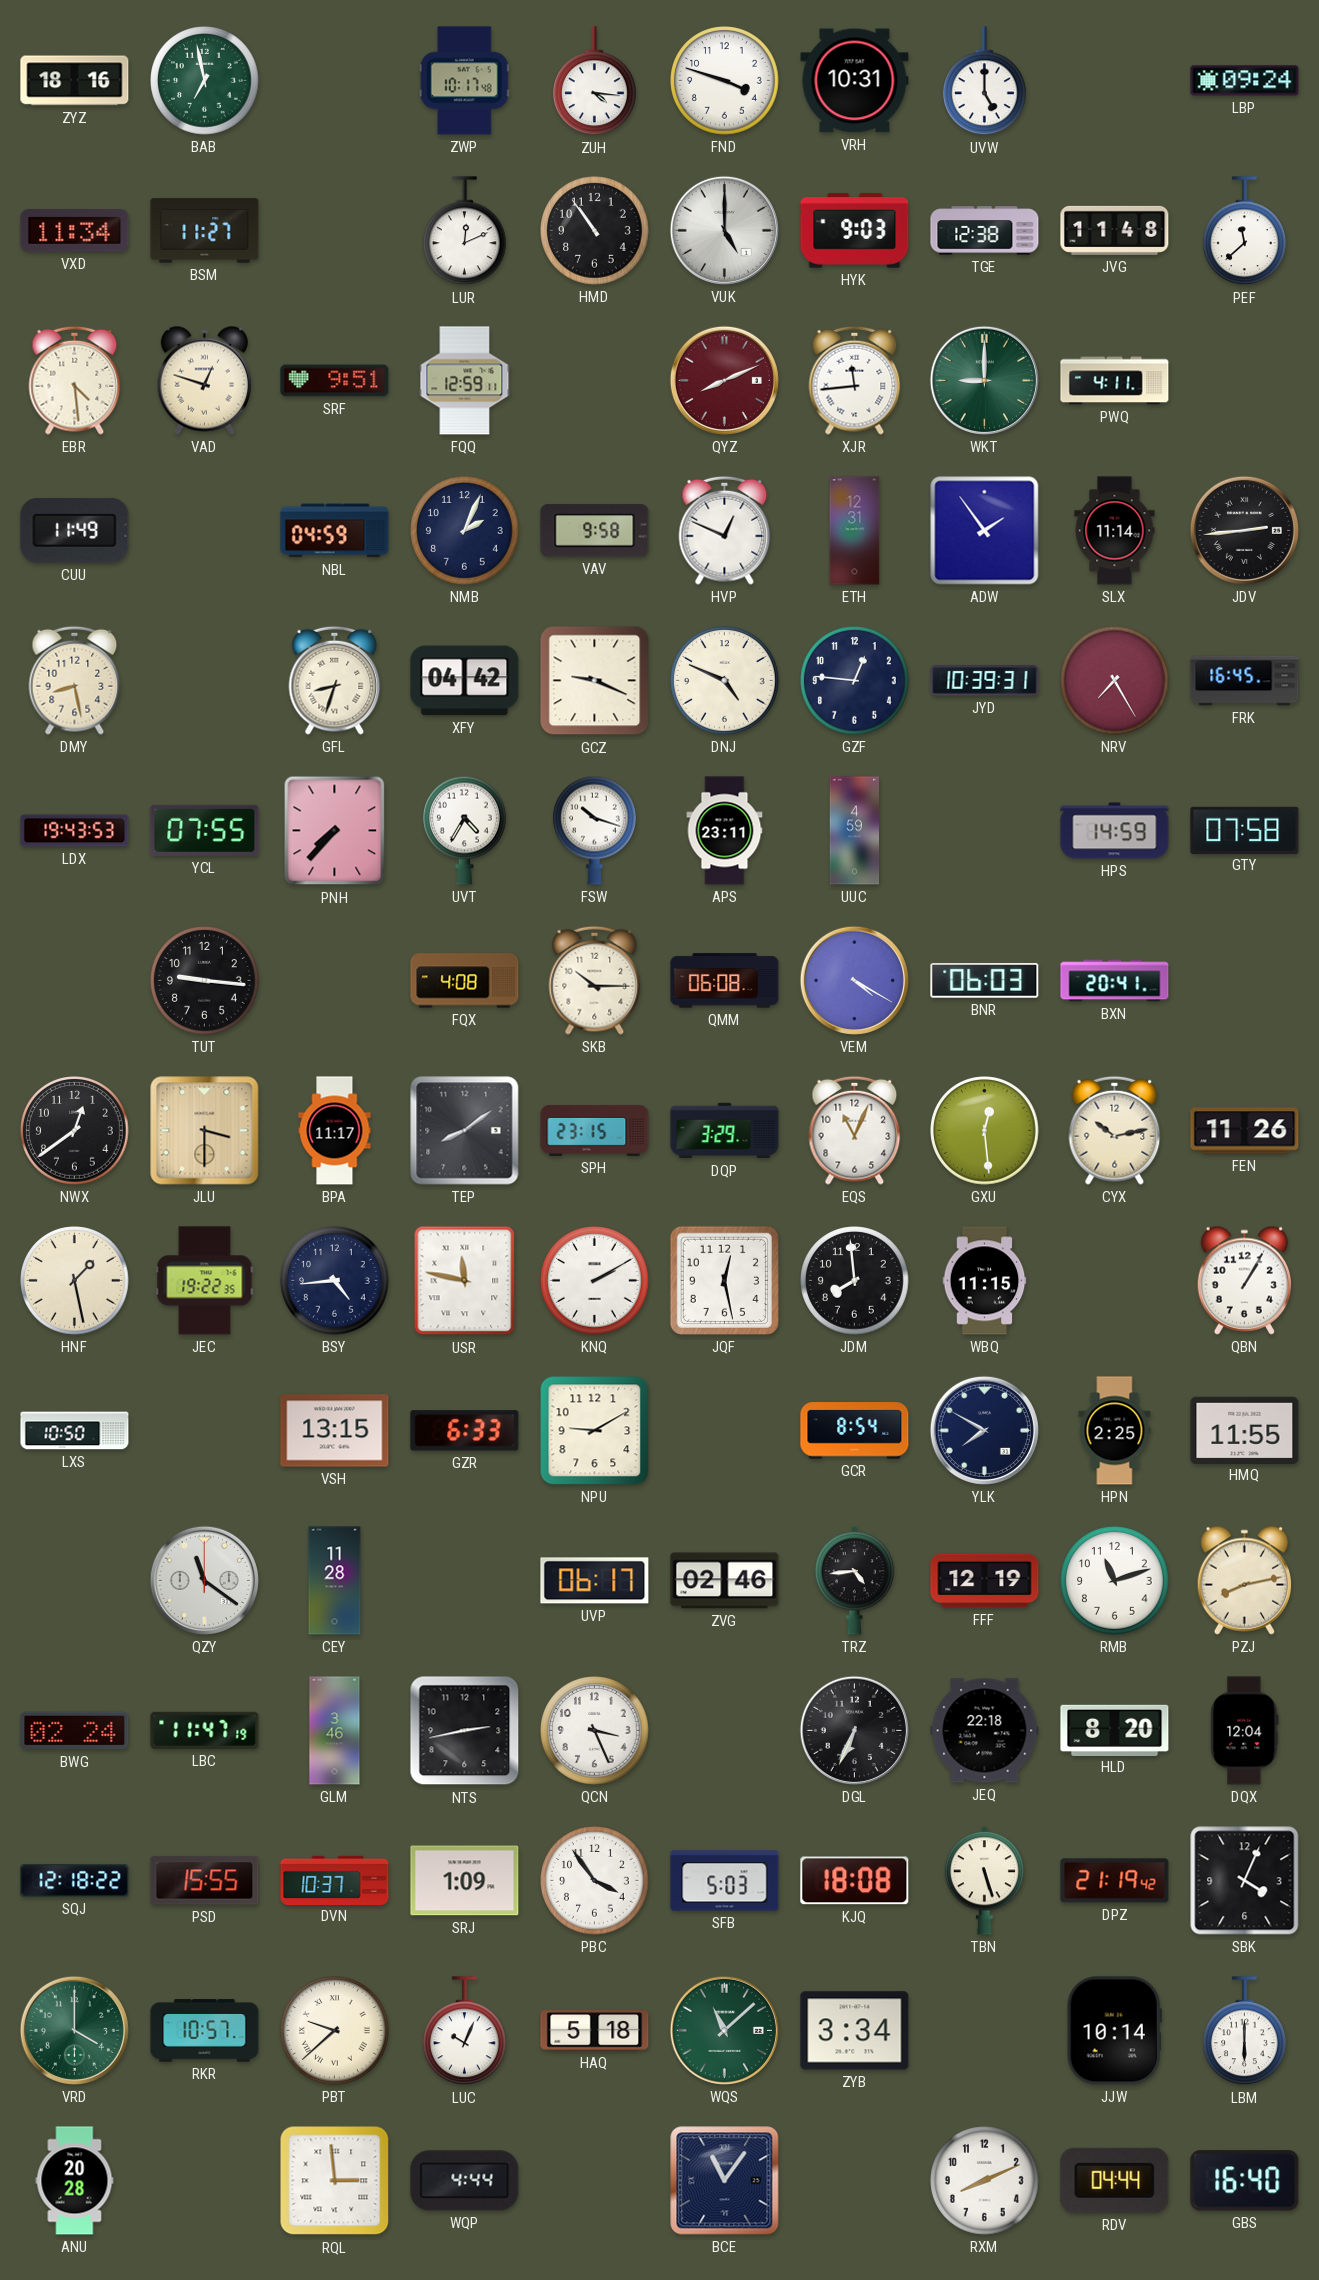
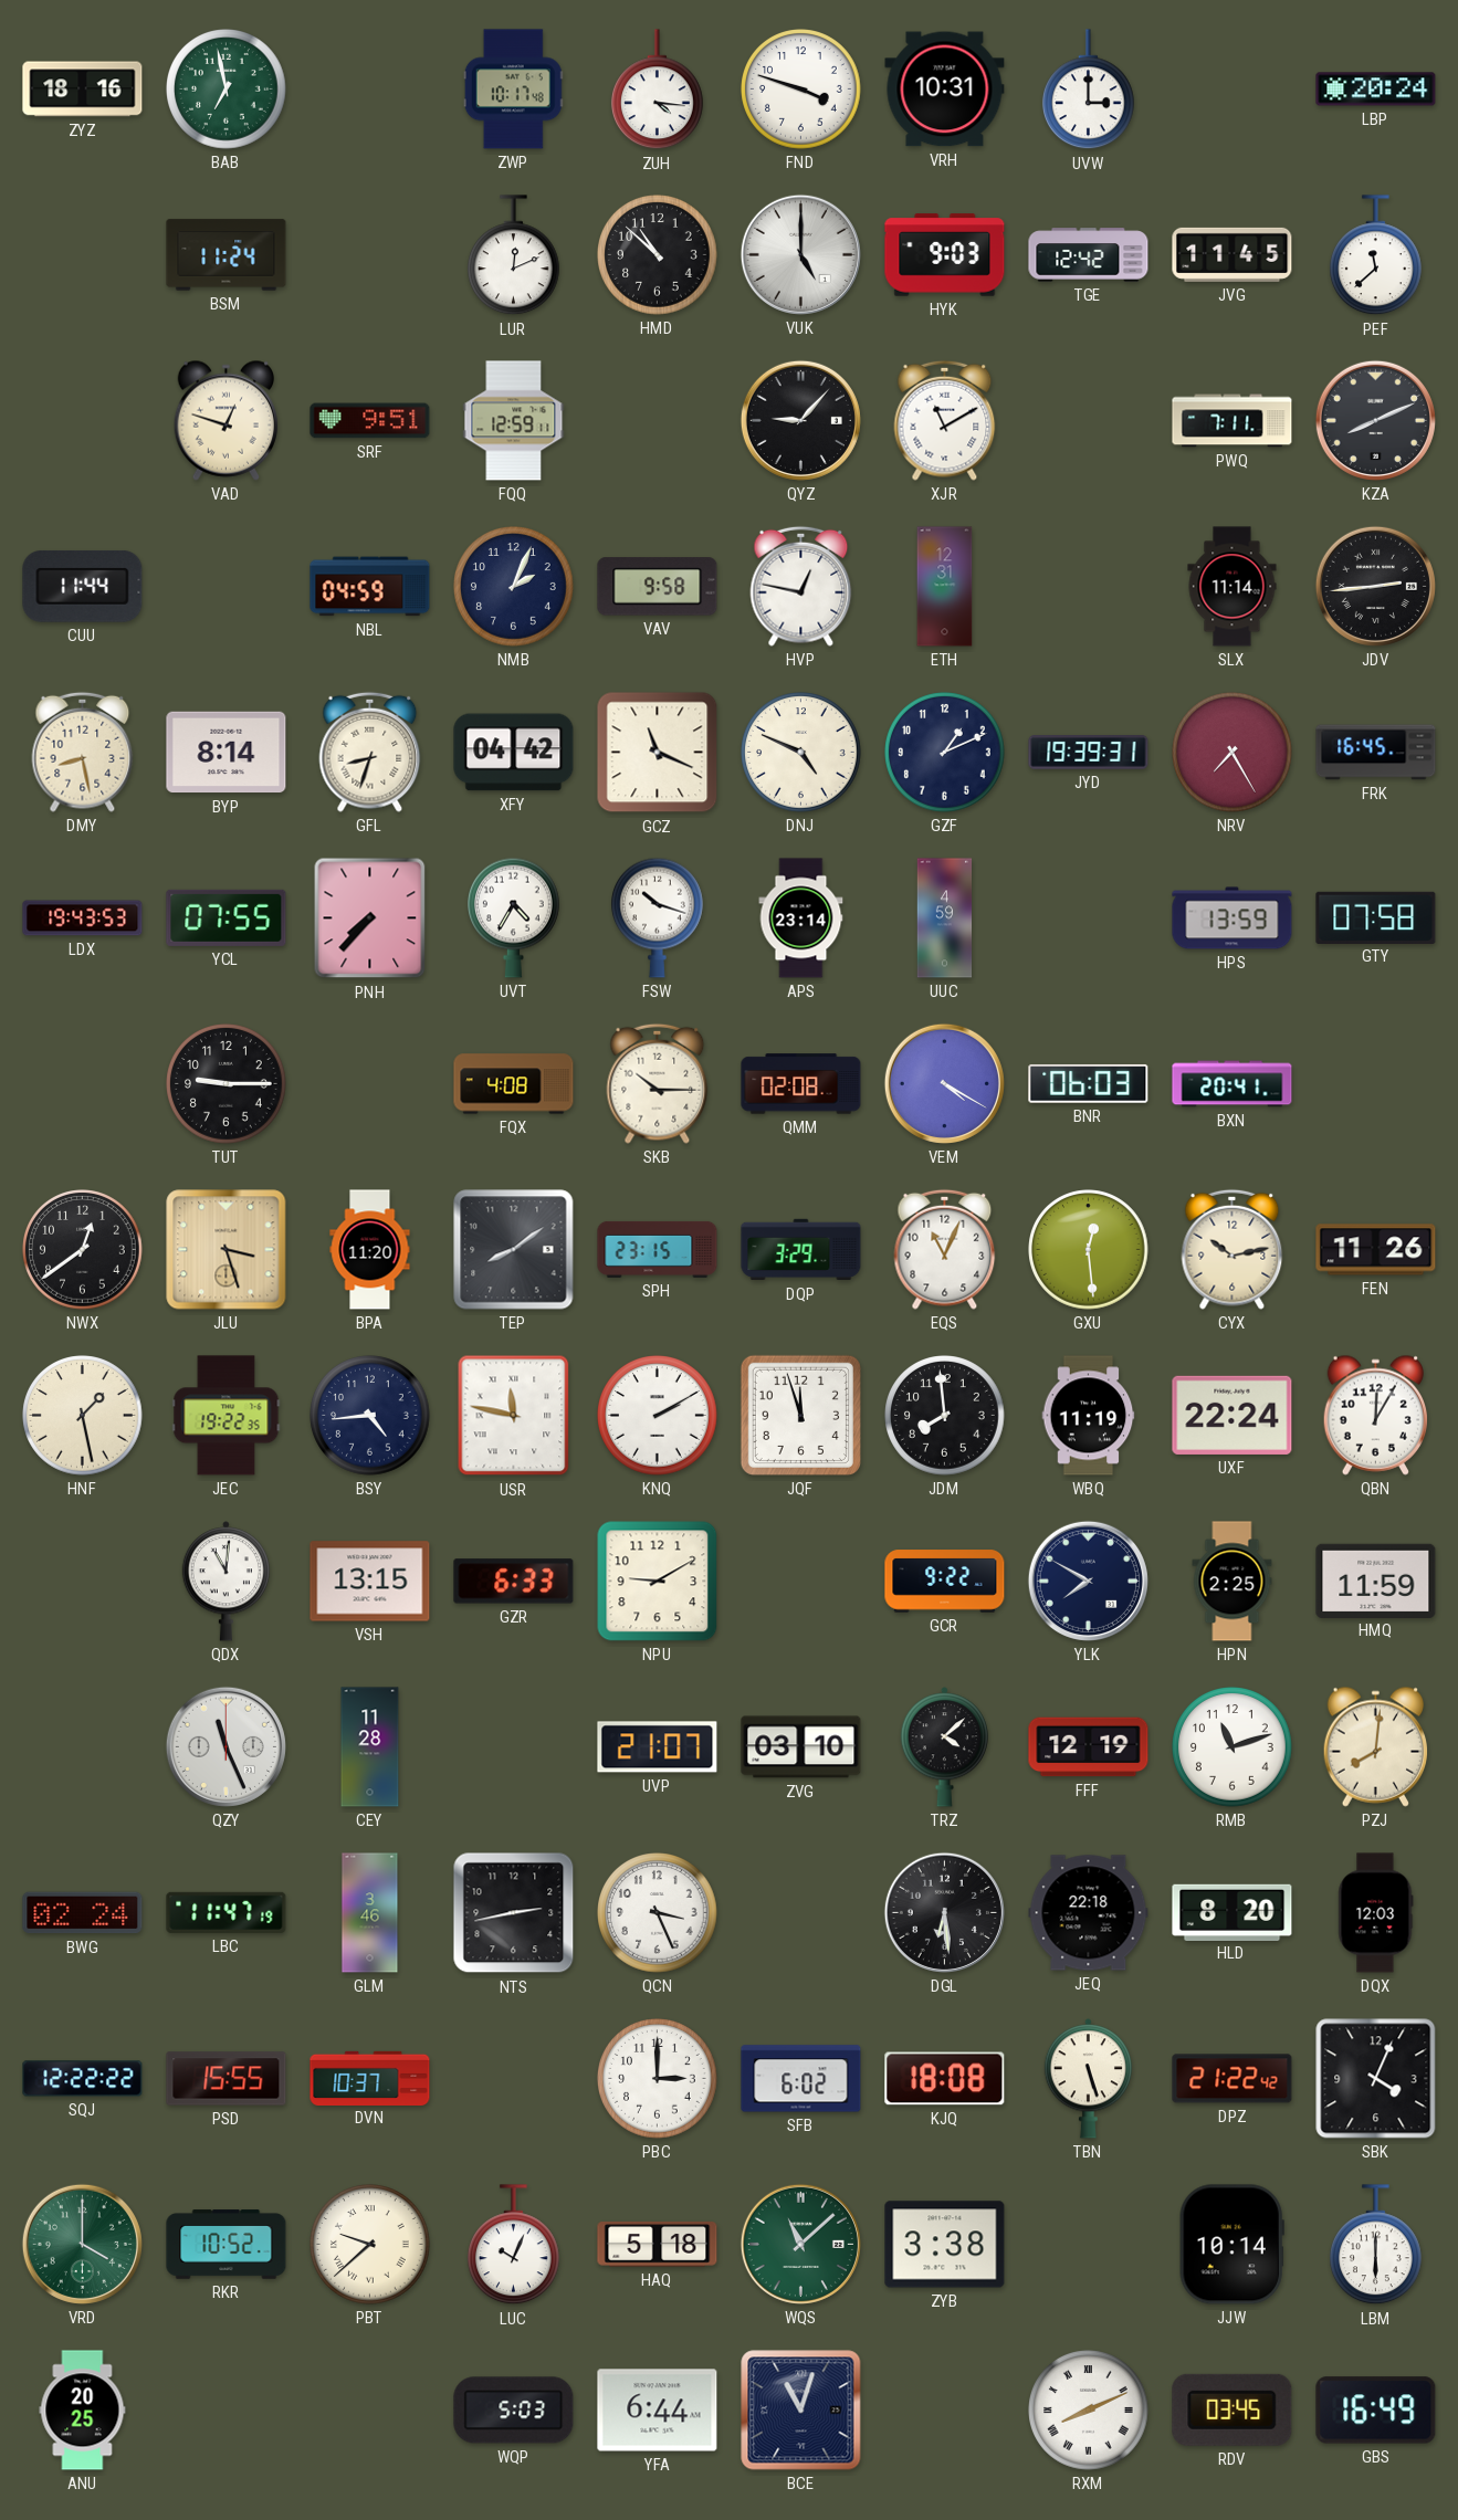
UVW: 5:00 -> 3:00
LBP: 09:24 -> 20:24
VXD: 11:34 -> none
BSM: 11:27 -> 11:24
HMD: 10:54 -> 10:52
TGE: 12:38 -> 12:42
JVG: 11:48 -> 11:45
EBR: 4:29 -> none
QYZ: 8:11 -> 9:07
QYZ dial: burgundy -> black
XJR: 11:44 -> 11:10
WKT: 9:00 -> none
PWQ: 4:11 -> 7:11
KZA: none -> 8:11
CUU: 11:49 -> 11:44
HVP: 12:49 -> 12:47
ADW: 1:54 -> none
BYP: none -> 8:14
GCZ: 9:19 -> 11:19
GZF: 12:46 -> 1:11
JYD: 10:39 -> 19:39
APS: 23:11 -> 23:14
HPS: 14:59 -> 13:59
TUT: 9:16 -> 9:15
QMM: 06:08 -> 02:08
JLU: 3:30 -> 3:27
BPA: 11:17 -> 11:20
JQF: 12:28 -> 11:57
WBQ: 11:15 -> 11:19
UXF: none -> 22:24
QBN: 1:05 -> 12:05
LXS: 10:50 -> none
QDX: none -> 11:01
GCR: 8:54 -> 9:22
HMQ: 11:55 -> 11:59
QZY: 11:21 -> 11:26
UVP: 06:17 -> 21:07
ZVG: 02:46 -> 03:10
TRZ: 4:44 -> 4:08
PZJ: 8:13 -> 8:01
DGL: 6:34 -> 6:29
DQX: 12:04 -> 12:03
SQJ: 12:18 -> 12:22
SRJ: 1:09 -> none
PBC: 3:54 -> 3:00
SFB: 5:03 -> 6:02
DPZ: 21:19 -> 21:22
RKR: 10:57 -> 10:52
ZYB: 3:34 -> 3:38
ANU: 20:28 -> 20:25
RQL: 2:59 -> none
WQP: 4:44 -> 5:03
YFA: none -> 6:44
BCE: 11:06 -> 11:03
RXM numerals: Arabic -> Roman
RDV: 04:44 -> 03:45
GBS: 16:40 -> 16:49
